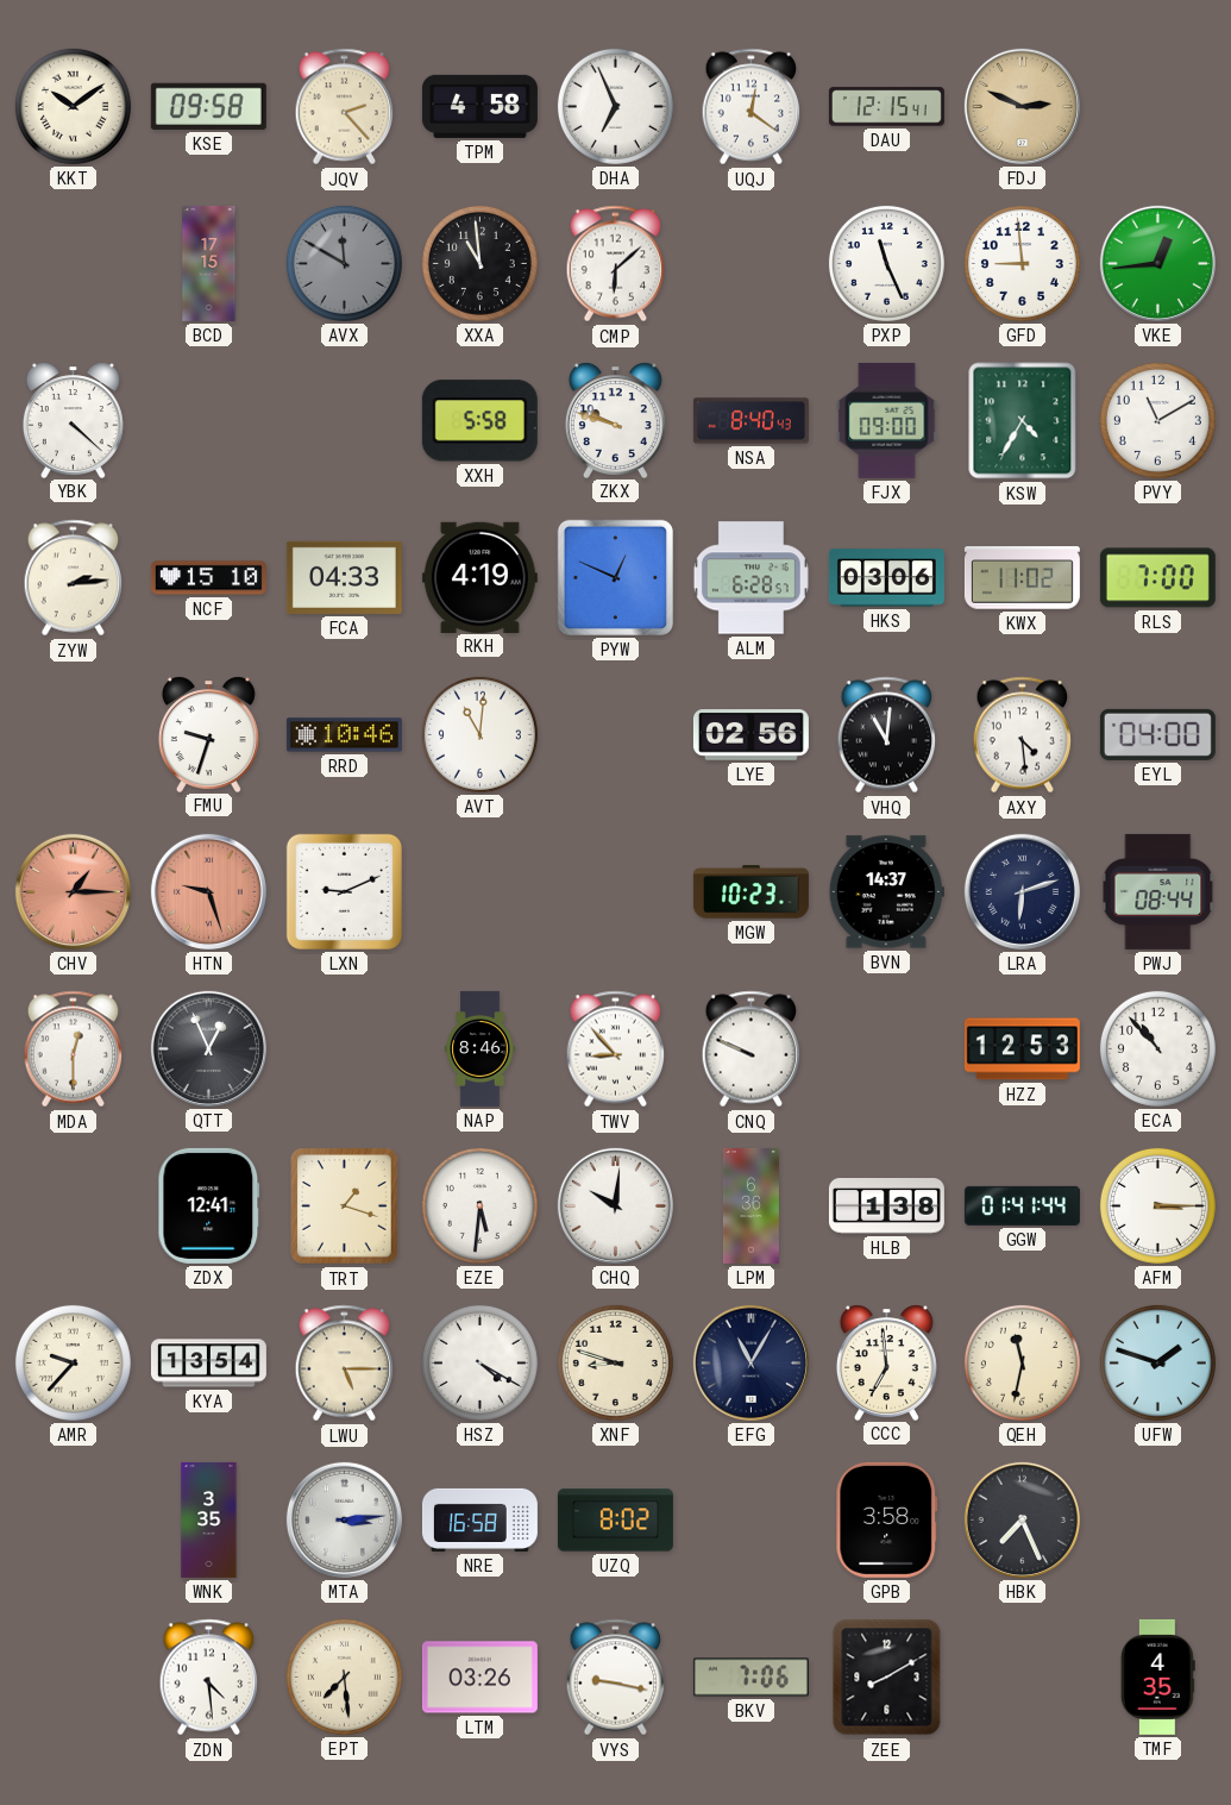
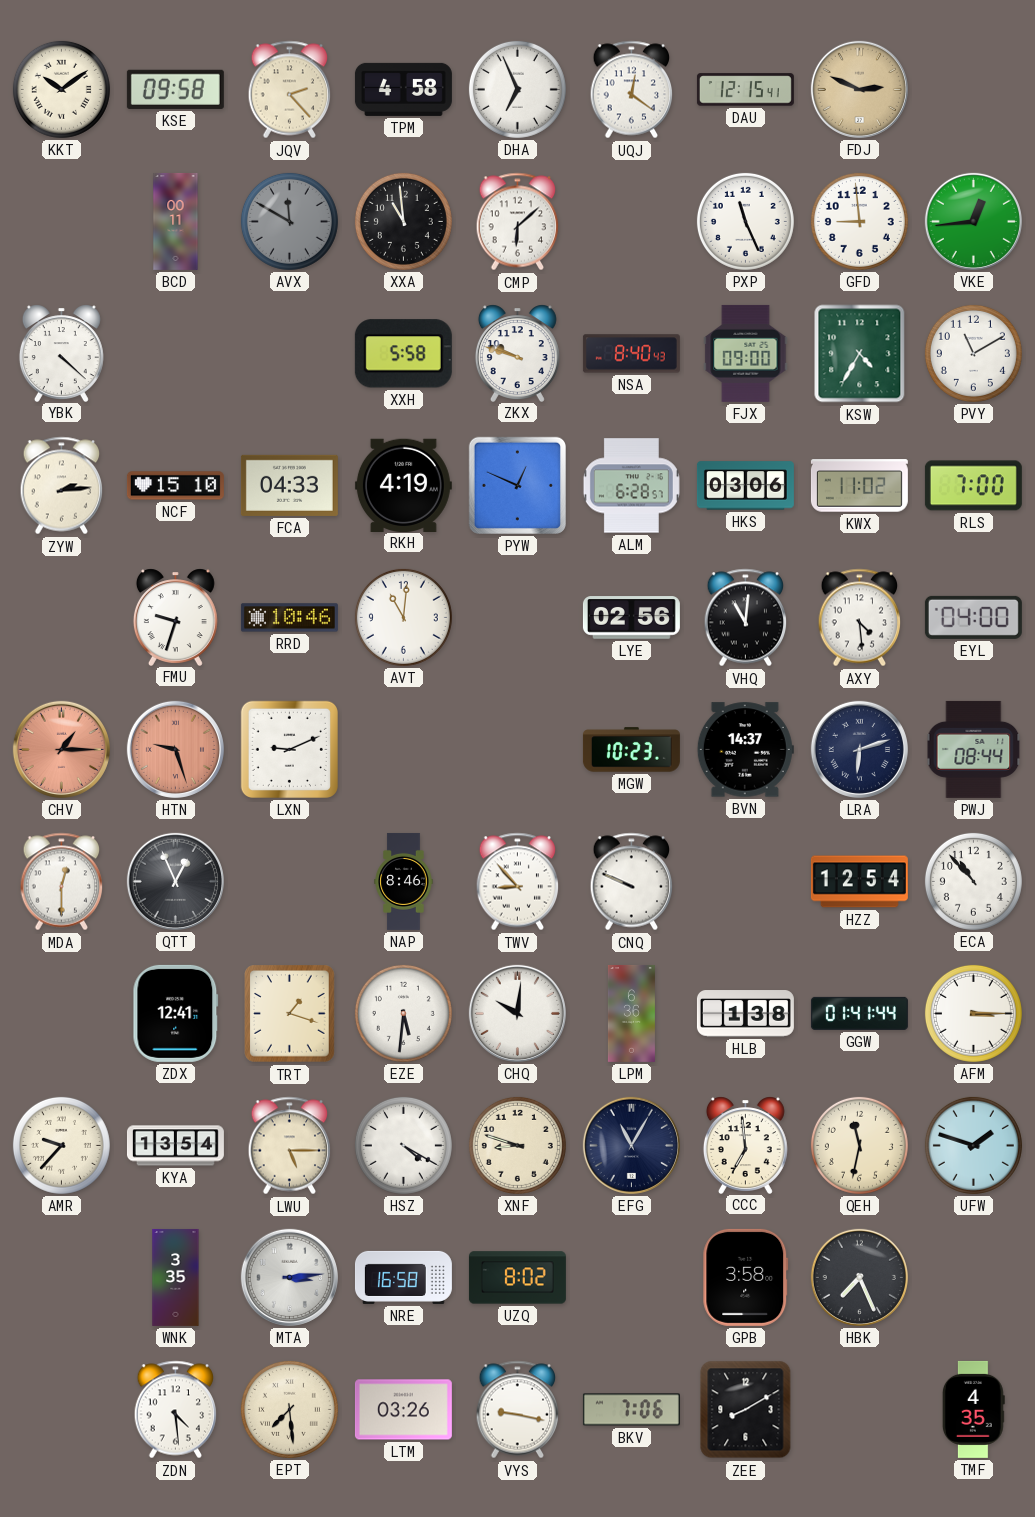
BCD: 17:15 -> 00:11
HZZ: 12:53 -> 12:54
